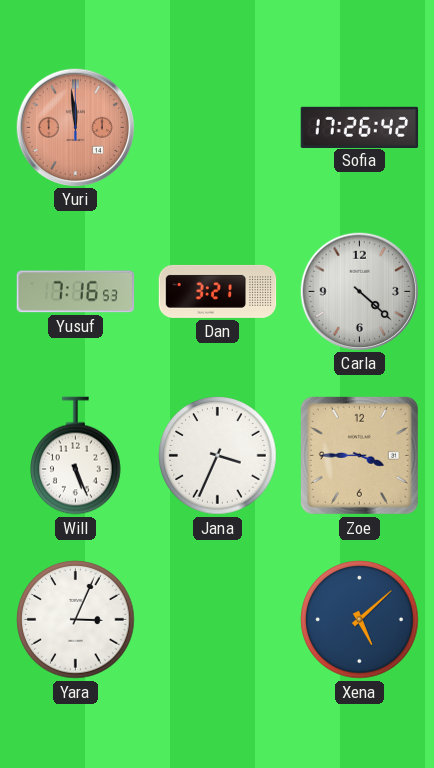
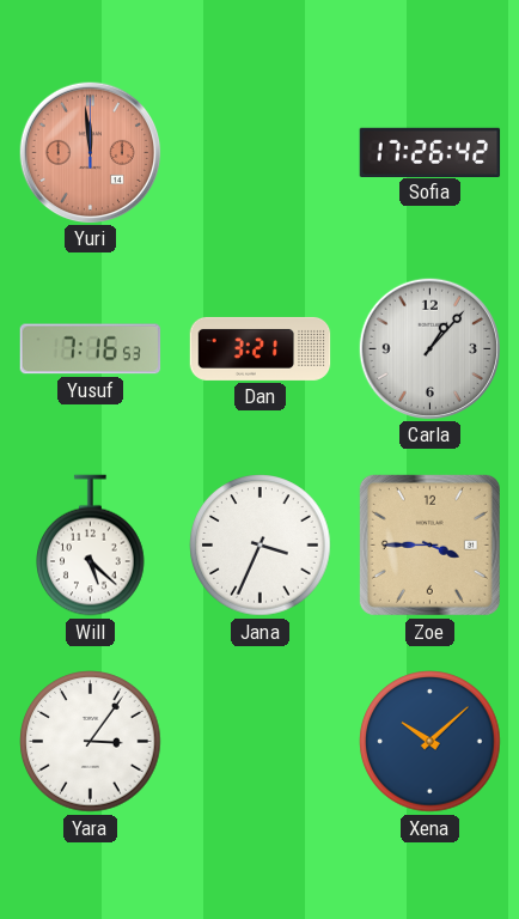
Carla: 4:22 -> 1:07
Will: 5:26 -> 5:22
Yara: 3:04 -> 3:06
Xena: 5:08 -> 10:08
